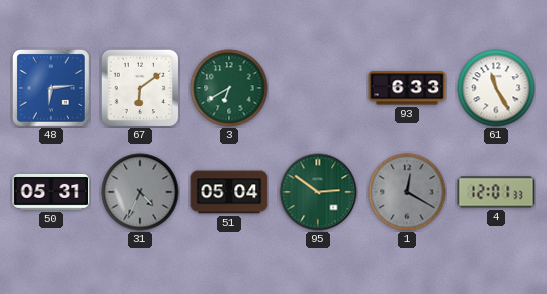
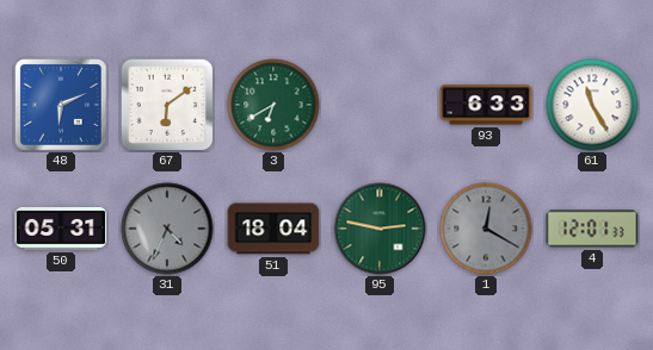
48: 6:14 -> 6:11
51: 05:04 -> 18:04
95: 2:51 -> 2:47
